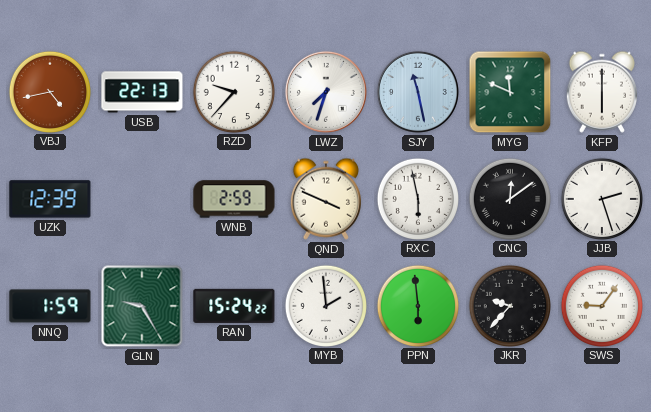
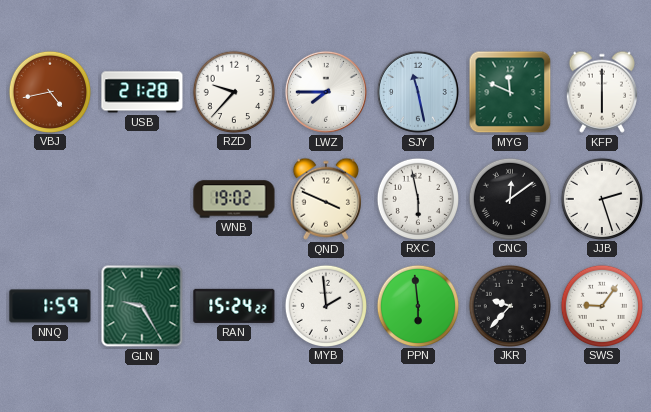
USB: 22:13 -> 21:28
LWZ: 7:33 -> 7:45
UZK: 12:39 -> none
WNB: 2:59 -> 19:02
